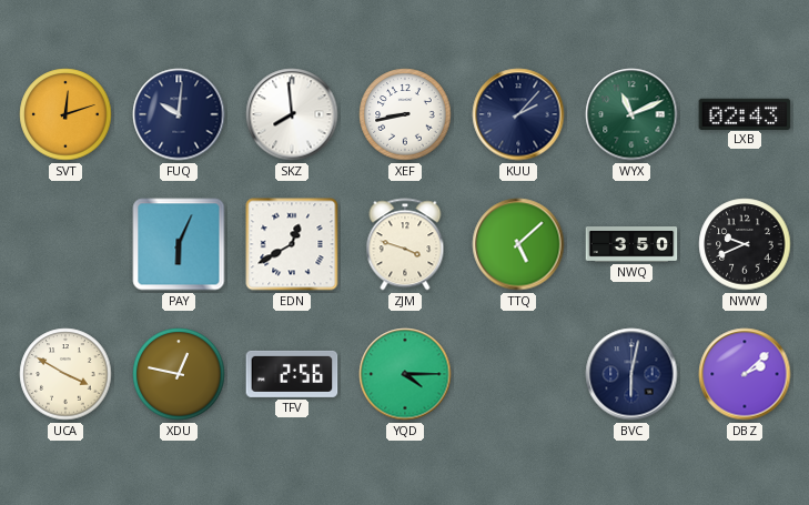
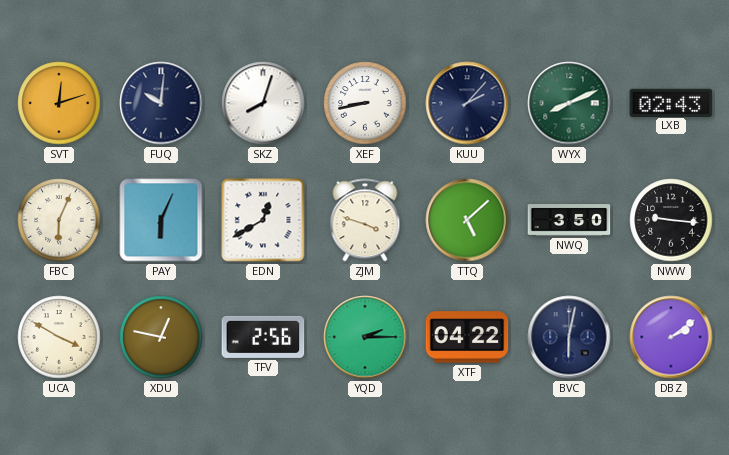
SKZ: 7:59 -> 8:03
WYX: 11:11 -> 8:11
FBC: none -> 6:04
NWW: 9:41 -> 9:16
YQD: 4:15 -> 2:15
XTF: none -> 04:22
DBZ: 2:08 -> 2:09
